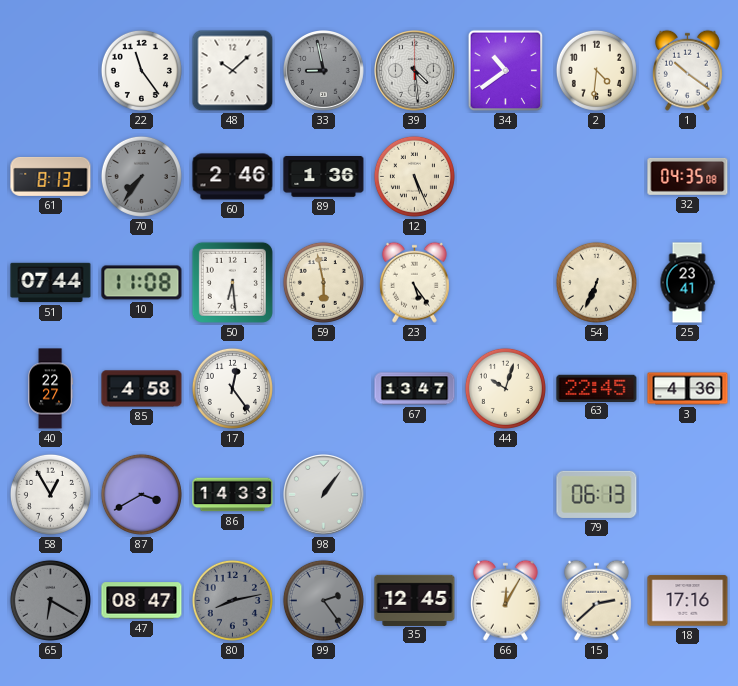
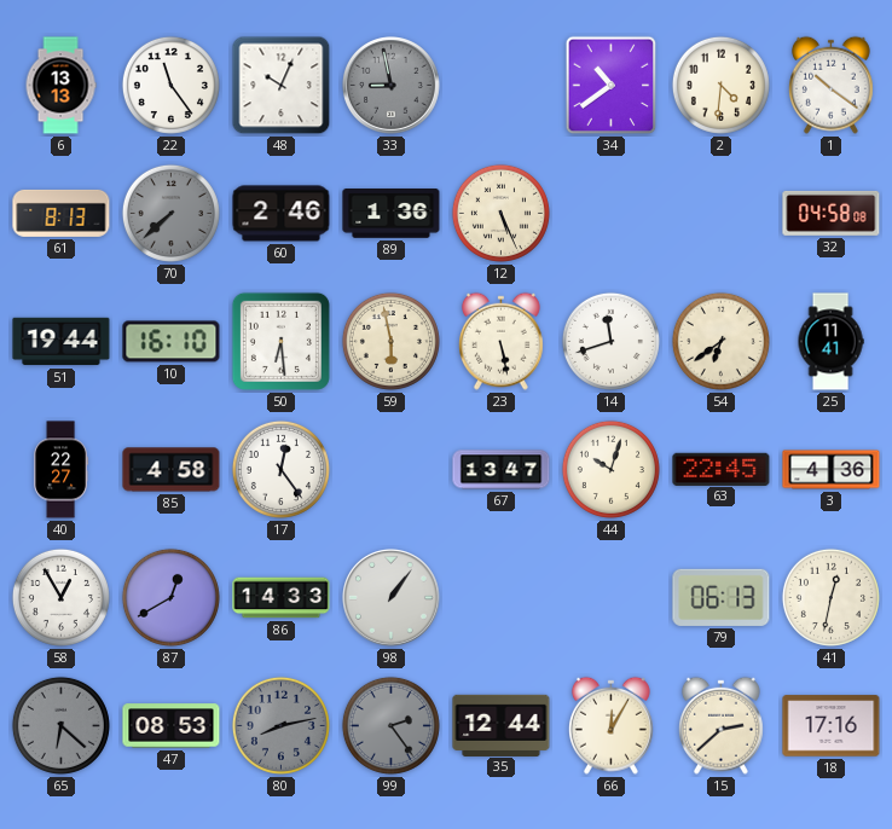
6: none -> 13:13
48: 10:08 -> 10:04
39: 4:29 -> none
70: 7:36 -> 7:38
32: 04:35 -> 04:58
51: 07:44 -> 19:44
10: 11:08 -> 16:10
23: 5:24 -> 5:28
14: none -> 11:42
54: 6:34 -> 6:39
25: 23:41 -> 11:41
87: 3:40 -> 12:40
41: none -> 12:32
65: 6:20 -> 6:22
47: 08:47 -> 08:53
35: 12:45 -> 12:44
